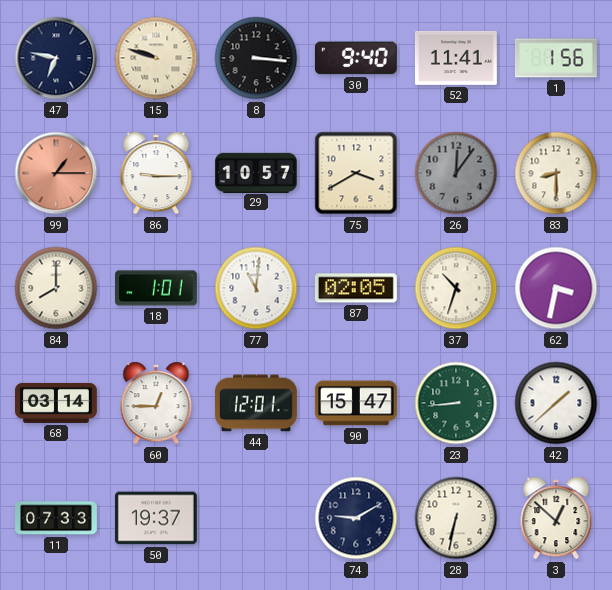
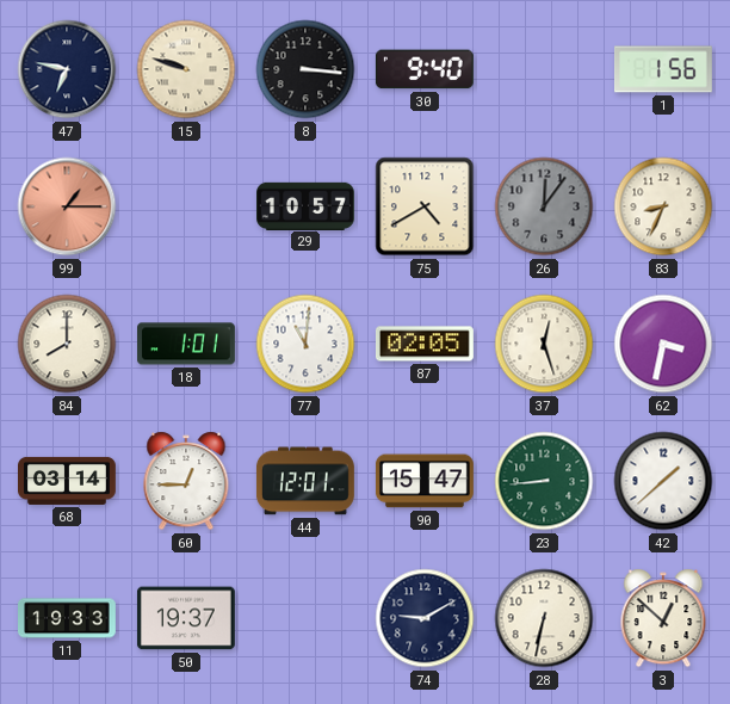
52: 11:41 -> none
86: 9:15 -> none
75: 3:40 -> 4:40
83: 8:30 -> 8:34
37: 10:33 -> 12:27
11: 07:33 -> 19:33
